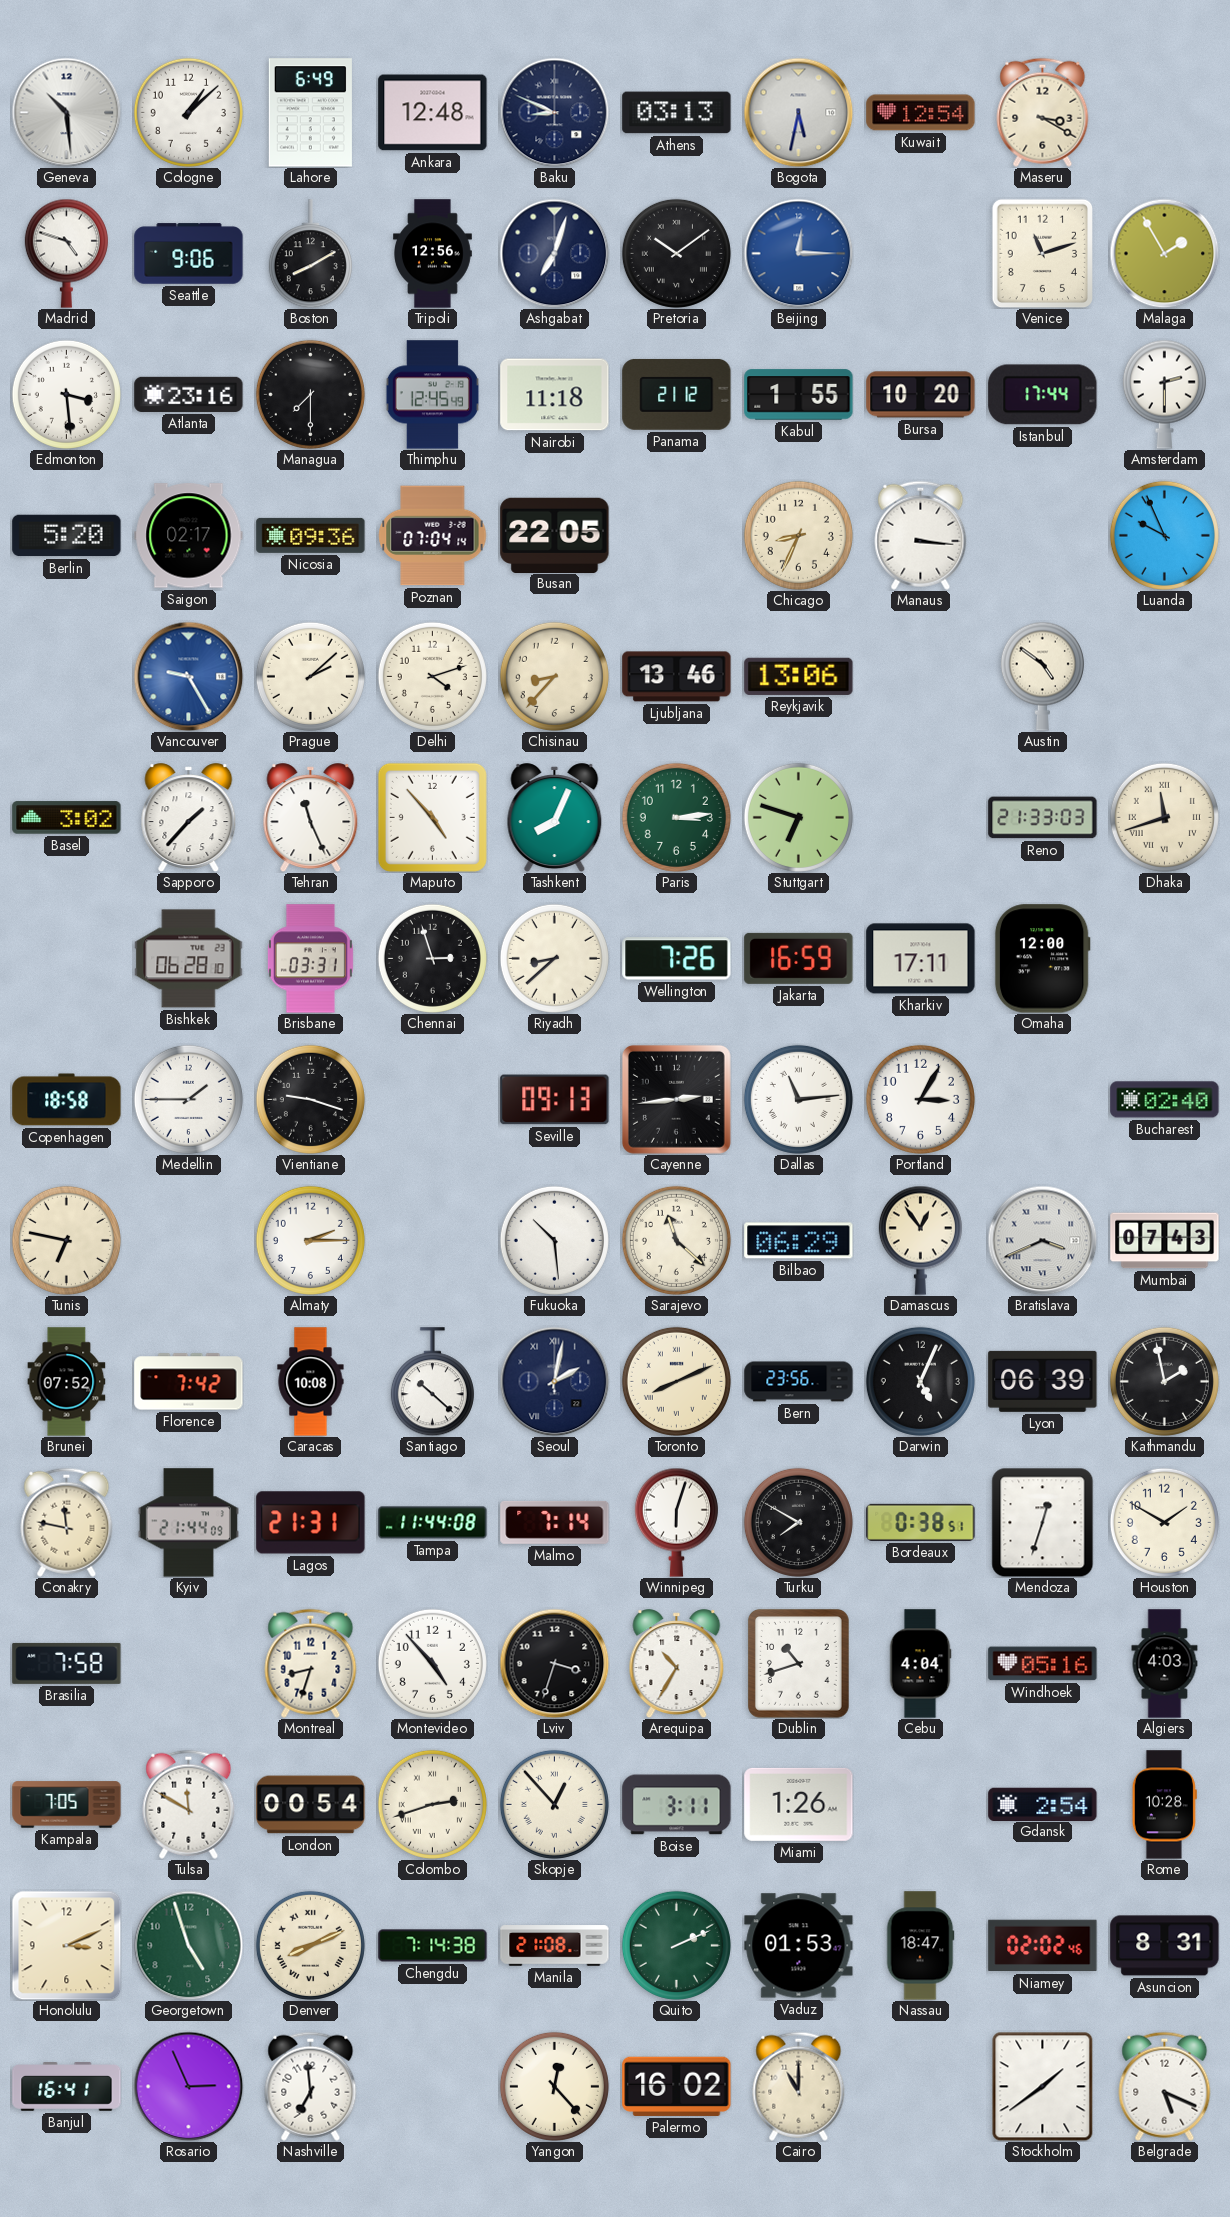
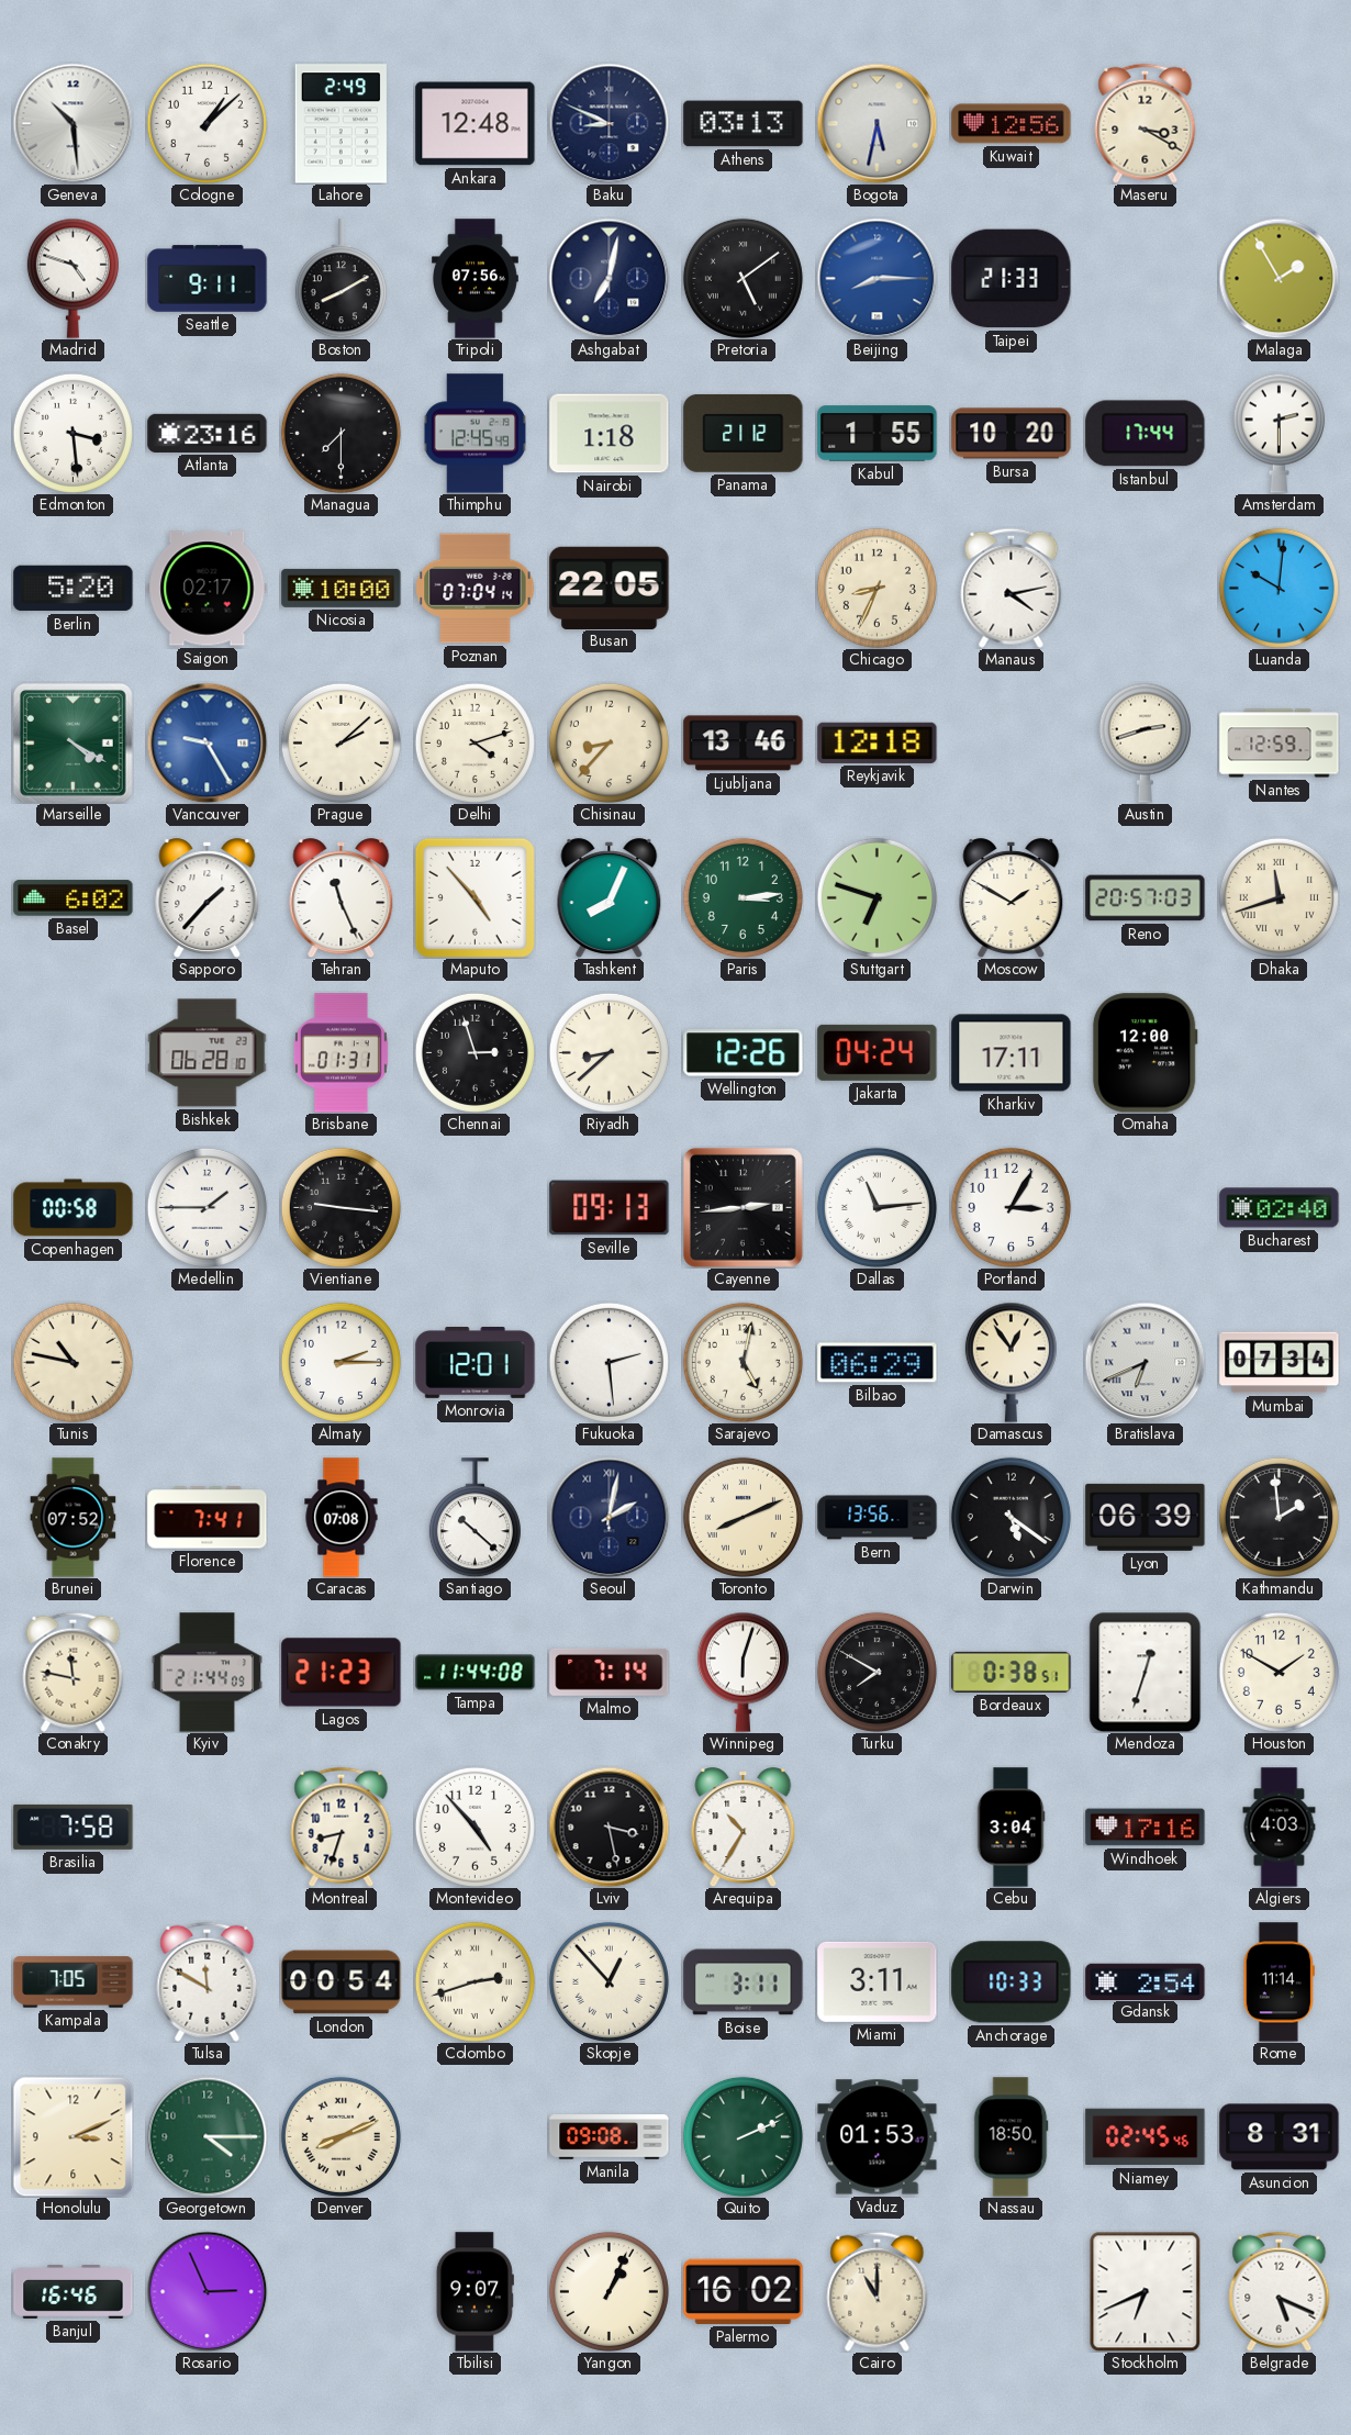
Lahore: 6:49 -> 2:49
Kuwait: 12:54 -> 12:56
Seattle: 9:06 -> 9:11
Tripoli: 12:56 -> 07:56
Ashgabat: 7:03 -> 7:02
Pretoria: 10:09 -> 5:09
Beijing: 12:15 -> 8:15
Taipei: none -> 21:33
Venice: 11:12 -> none
Nairobi: 11:18 -> 1:18
Nicosia: 09:36 -> 10:00
Manaus: 3:16 -> 4:13
Luanda: 9:56 -> 10:01
Marseille: none -> 4:20
Reykjavik: 13:06 -> 12:18
Austin: 4:51 -> 2:42
Nantes: none -> 12:59
Basel: 3:02 -> 6:02
Moscow: none -> 1:50
Reno: 21:33 -> 20:57
Brisbane: 03:31 -> 01:31
Wellington: 7:26 -> 12:26
Jakarta: 16:59 -> 04:24
Copenhagen: 18:58 -> 00:58
Vientiane: 9:18 -> 9:16
Tunis: 6:47 -> 10:47
Monrovia: none -> 12:01
Fukuoka: 10:29 -> 2:29
Sarajevo: 11:22 -> 5:02
Bratislava: 3:41 -> 6:41
Mumbai: 07:43 -> 07:34
Florence: 7:42 -> 7:41
Caracas: 10:08 -> 07:08
Bern: 23:56 -> 13:56
Darwin: 5:04 -> 5:21
Kathmandu: 1:58 -> 1:59
Lagos: 21:31 -> 21:23
Lviv: 3:33 -> 3:28
Dublin: 10:42 -> none
Cebu: 4:04 -> 3:04
Windhoek: 05:16 -> 17:16
Miami: 1:26 -> 3:11
Anchorage: none -> 10:33
Rome: 10:28 -> 11:14
Georgetown: 4:57 -> 4:15
Chengdu: 7:14 -> none
Manila: 21:08 -> 09:08
Nassau: 18:47 -> 18:50
Niamey: 02:02 -> 02:45
Banjul: 16:41 -> 16:46
Nashville: 6:59 -> none
Tbilisi: none -> 9:07
Yangon: 12:23 -> 1:04
Stockholm: 1:39 -> 6:41
